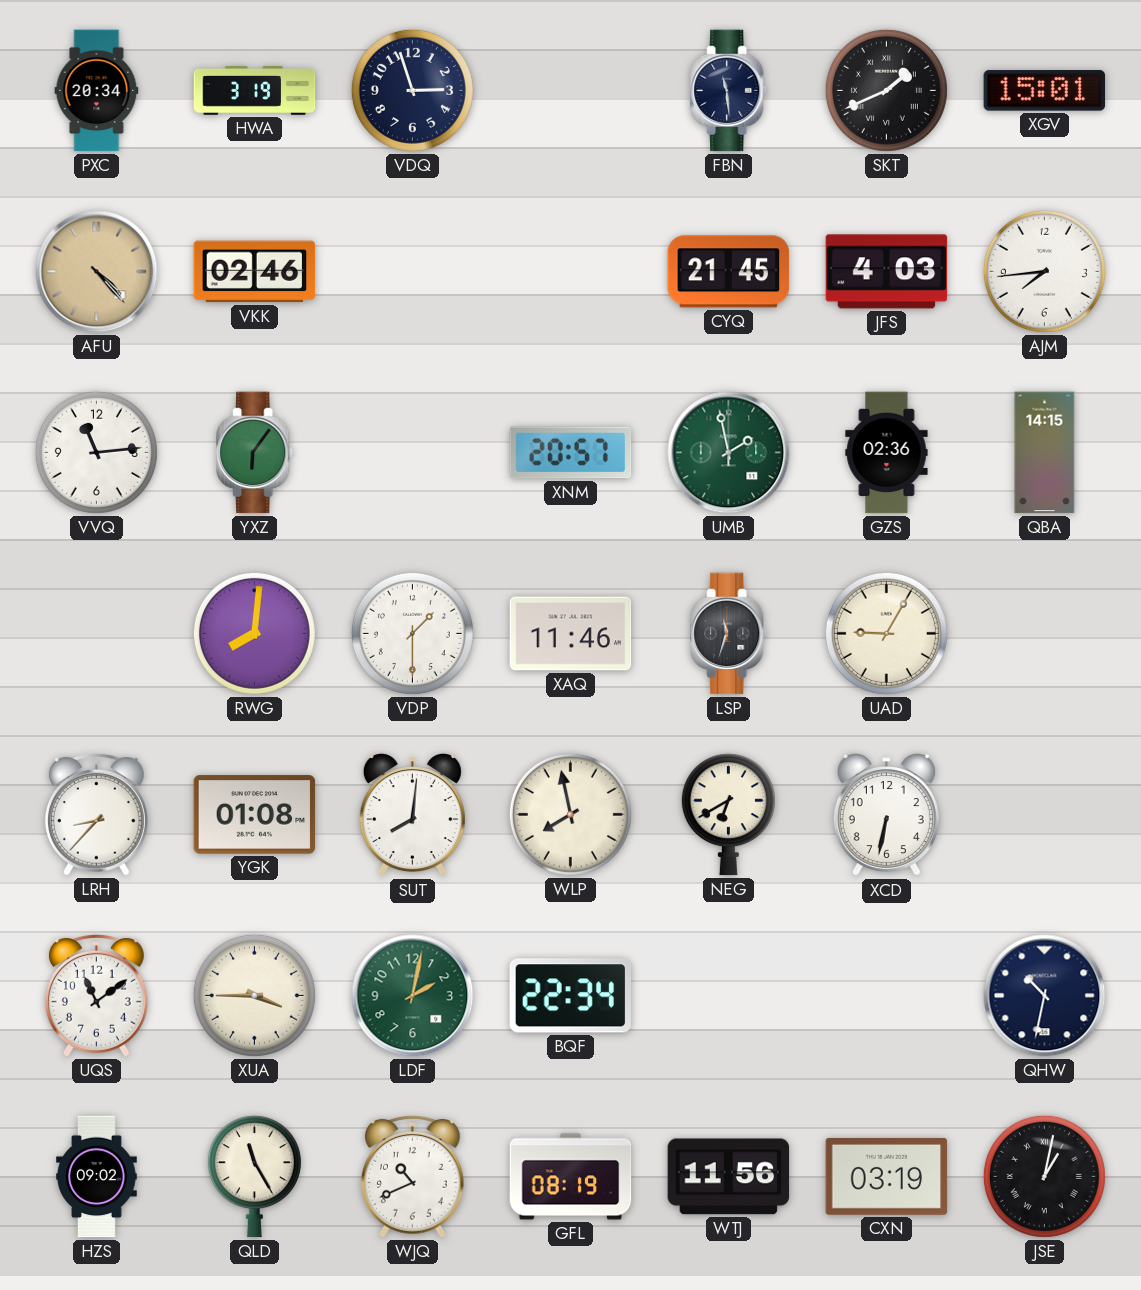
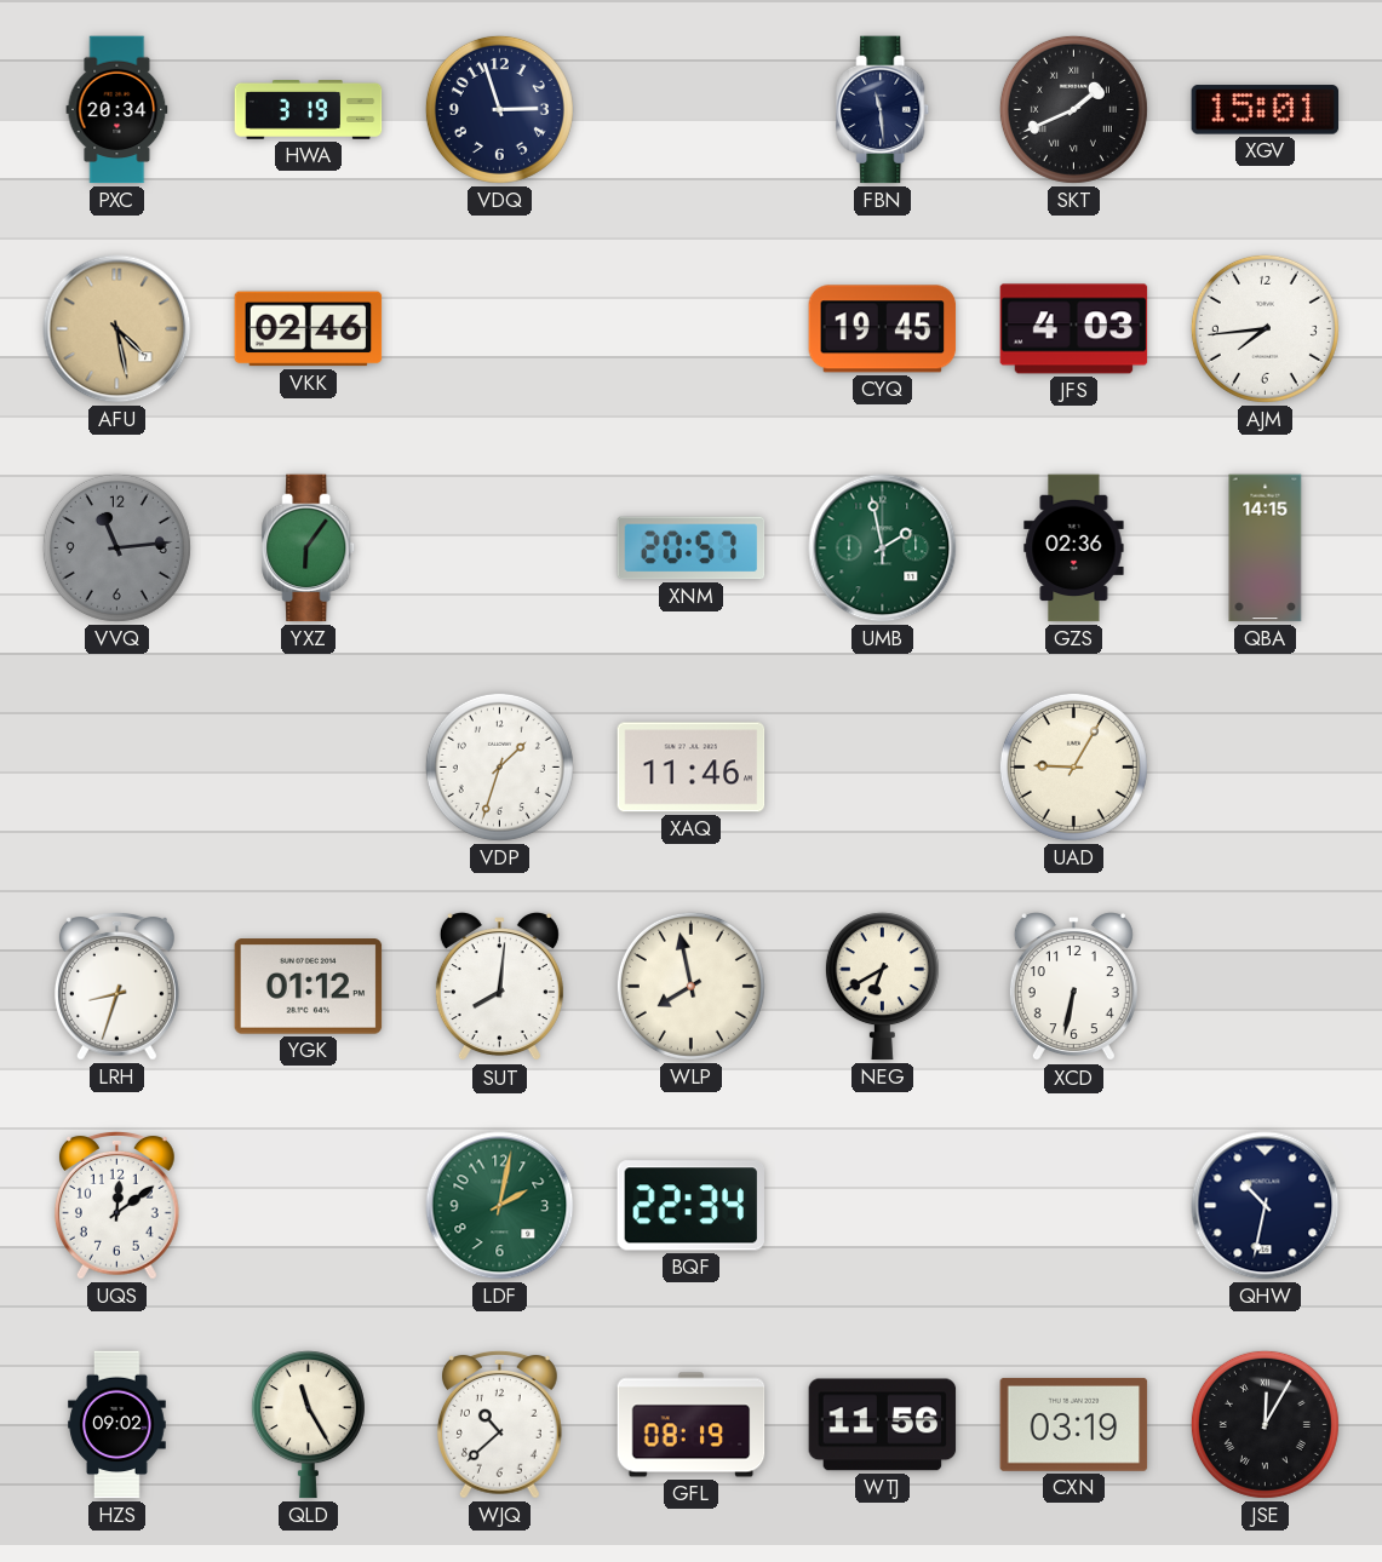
AFU: 4:23 -> 4:28
CYQ: 21:45 -> 19:45
VVQ dial: white -> grey
RWG: 8:01 -> none
VDP: 1:30 -> 1:33
LSP: 11:33 -> none
LRH: 8:37 -> 8:33
YGK: 01:08 -> 01:12
UQS: 11:09 -> 12:09
XUA: 3:45 -> none
WJQ: 10:41 -> 10:38
JSE: 1:02 -> 12:05
